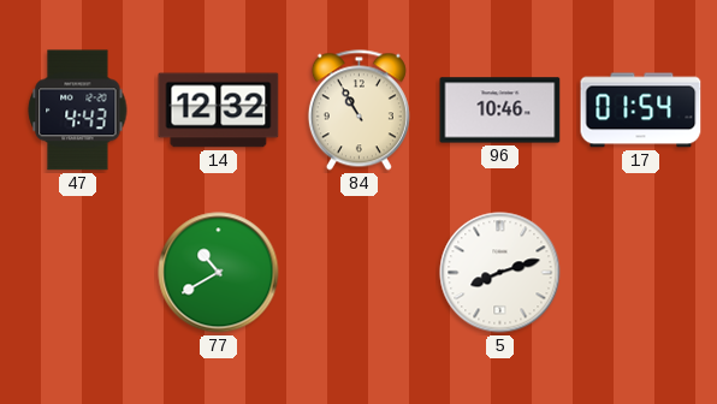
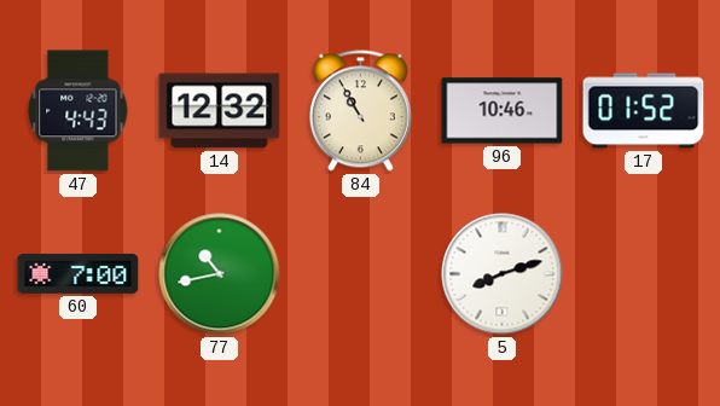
17: 01:54 -> 01:52
60: none -> 7:00
77: 10:40 -> 10:43
